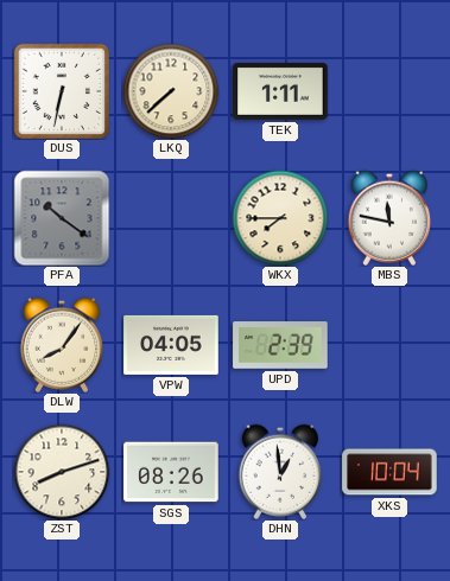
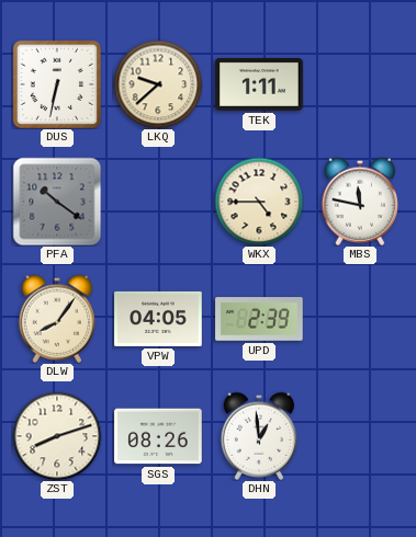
LKQ: 7:38 -> 9:38
WKX: 7:45 -> 4:45
XKS: 10:04 -> none
